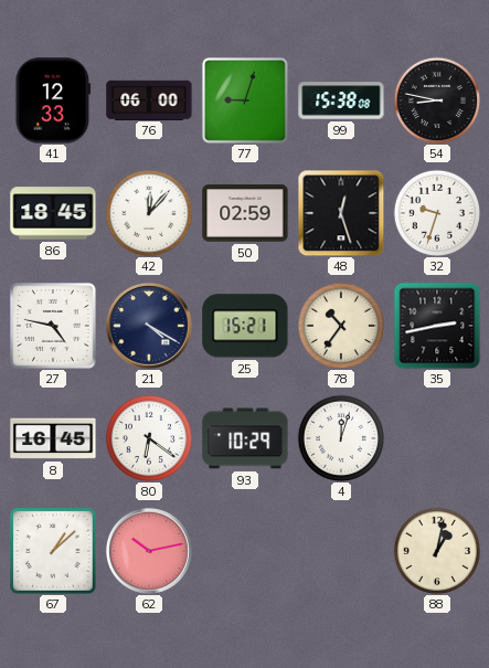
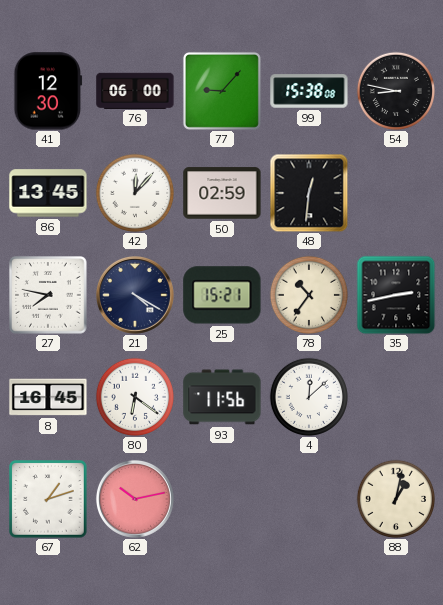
41: 12:33 -> 12:30
77: 9:03 -> 9:07
86: 18:45 -> 13:45
48: 12:27 -> 12:31
32: 9:33 -> none
27: 4:47 -> 7:47
93: 10:29 -> 11:56
4: 12:03 -> 12:08
67: 1:08 -> 1:12
